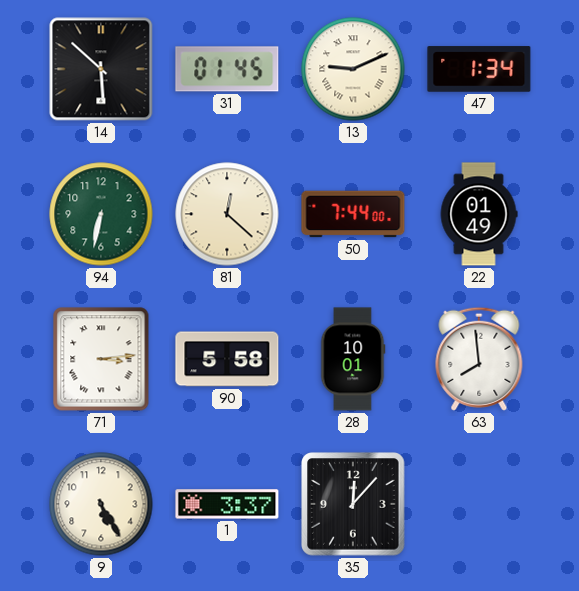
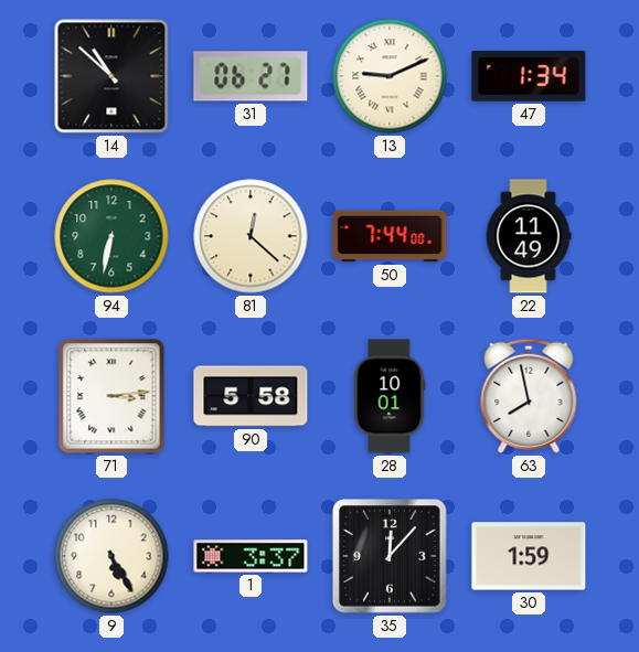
14: 5:52 -> 10:52
31: 01:45 -> 06:27
22: 01:49 -> 11:49
63: 7:59 -> 7:58
30: none -> 1:59
